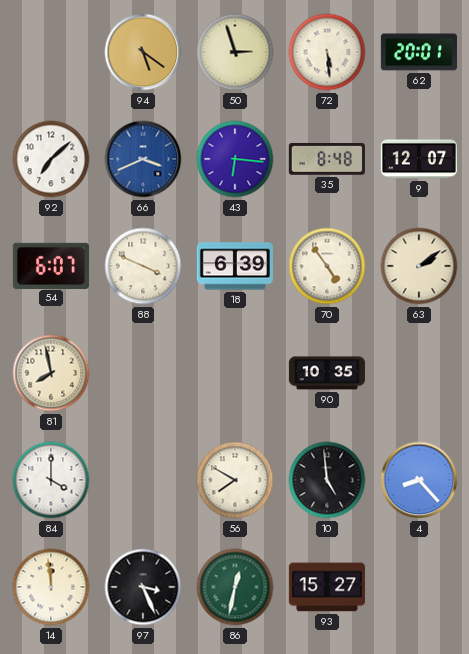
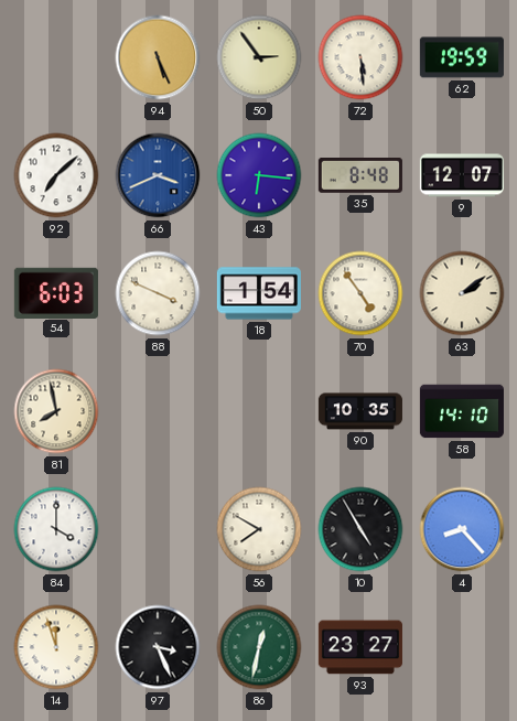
94: 5:21 -> 5:26
50: 2:57 -> 2:54
62: 20:01 -> 19:59
54: 6:07 -> 6:03
18: 6:39 -> 1:54
58: none -> 14:10
10: 4:59 -> 4:55
14: 11:59 -> 11:57
93: 15:27 -> 23:27
